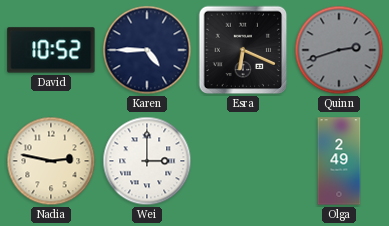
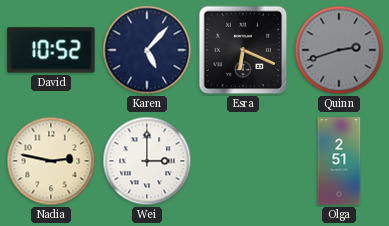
Karen: 4:45 -> 5:07
Olga: 2:49 -> 2:51
